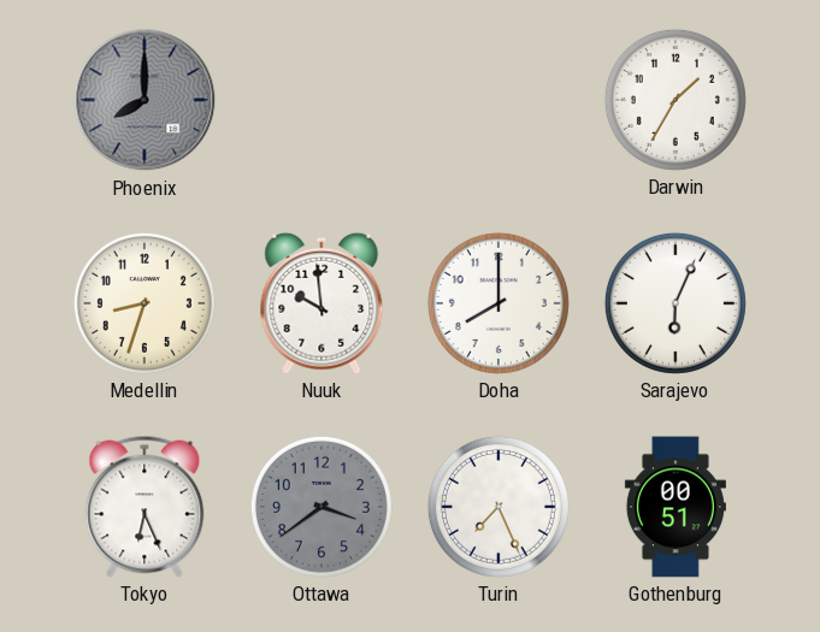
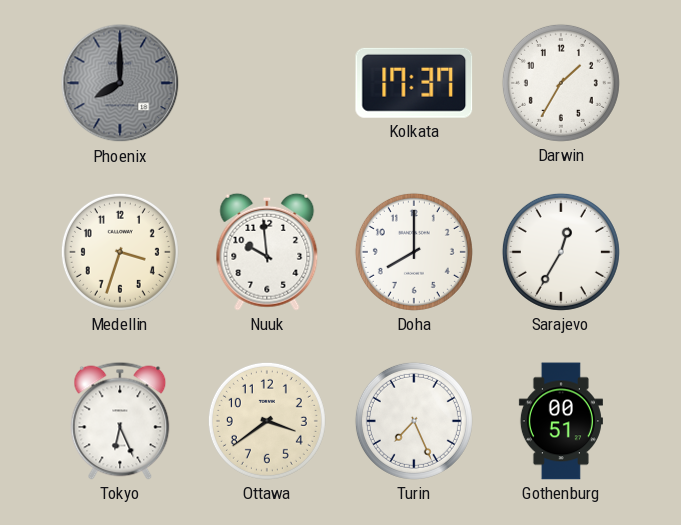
Kolkata: none -> 17:37
Medellin: 8:33 -> 3:33
Sarajevo: 6:04 -> 12:35
Ottawa dial: grey -> cream
